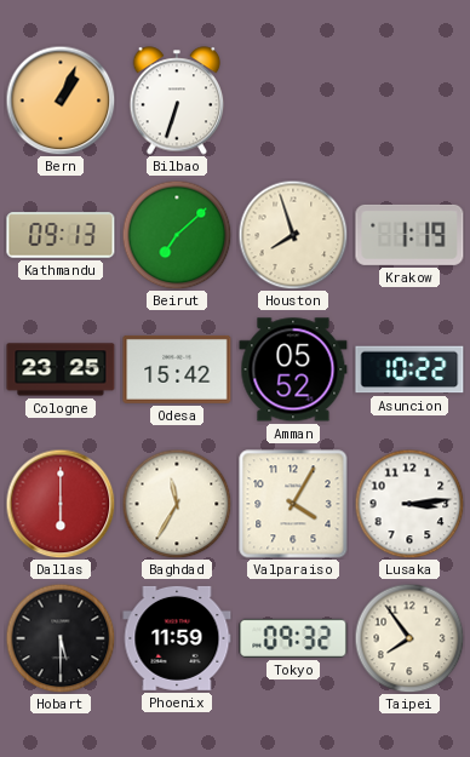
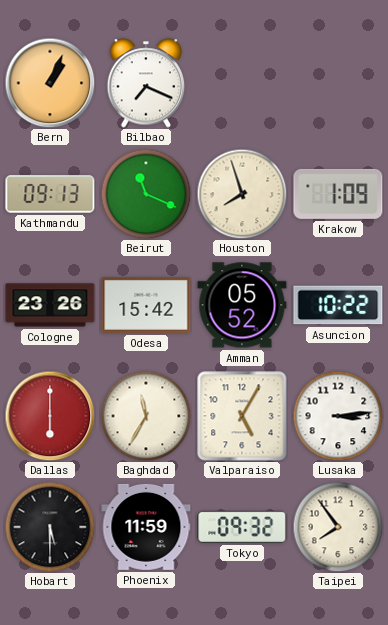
Bilbao: 6:33 -> 7:19
Beirut: 7:08 -> 11:19
Krakow: 1:19 -> 1:09
Cologne: 23:25 -> 23:26
Valparaiso: 4:05 -> 5:05
